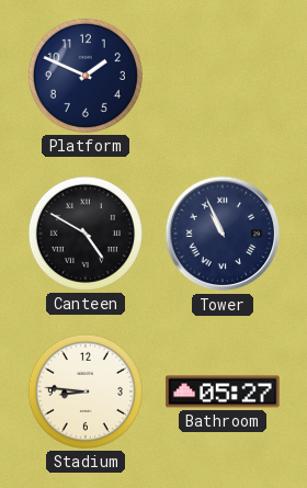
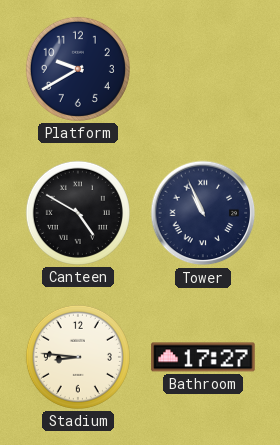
Platform: 1:49 -> 9:40
Bathroom: 05:27 -> 17:27
